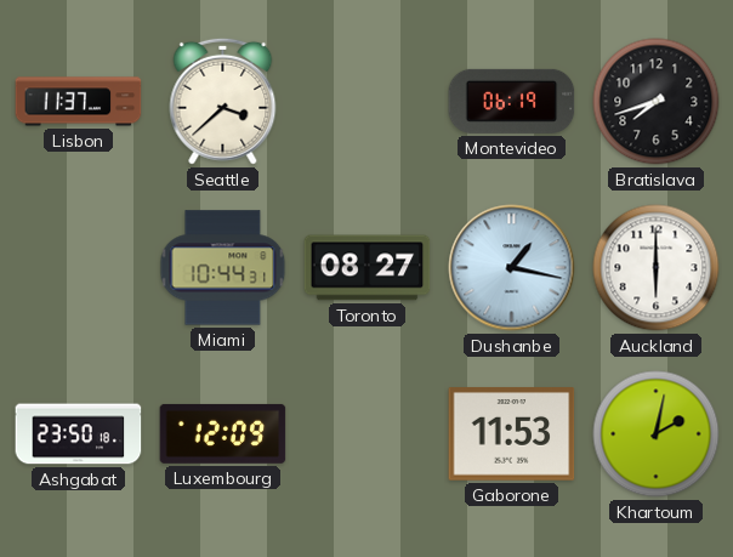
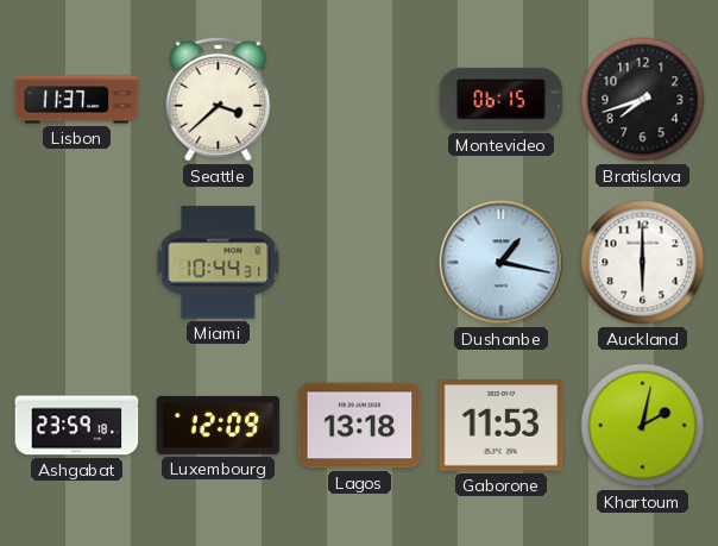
Montevideo: 06:19 -> 06:15
Toronto: 08:27 -> none
Ashgabat: 23:50 -> 23:59
Lagos: none -> 13:18
